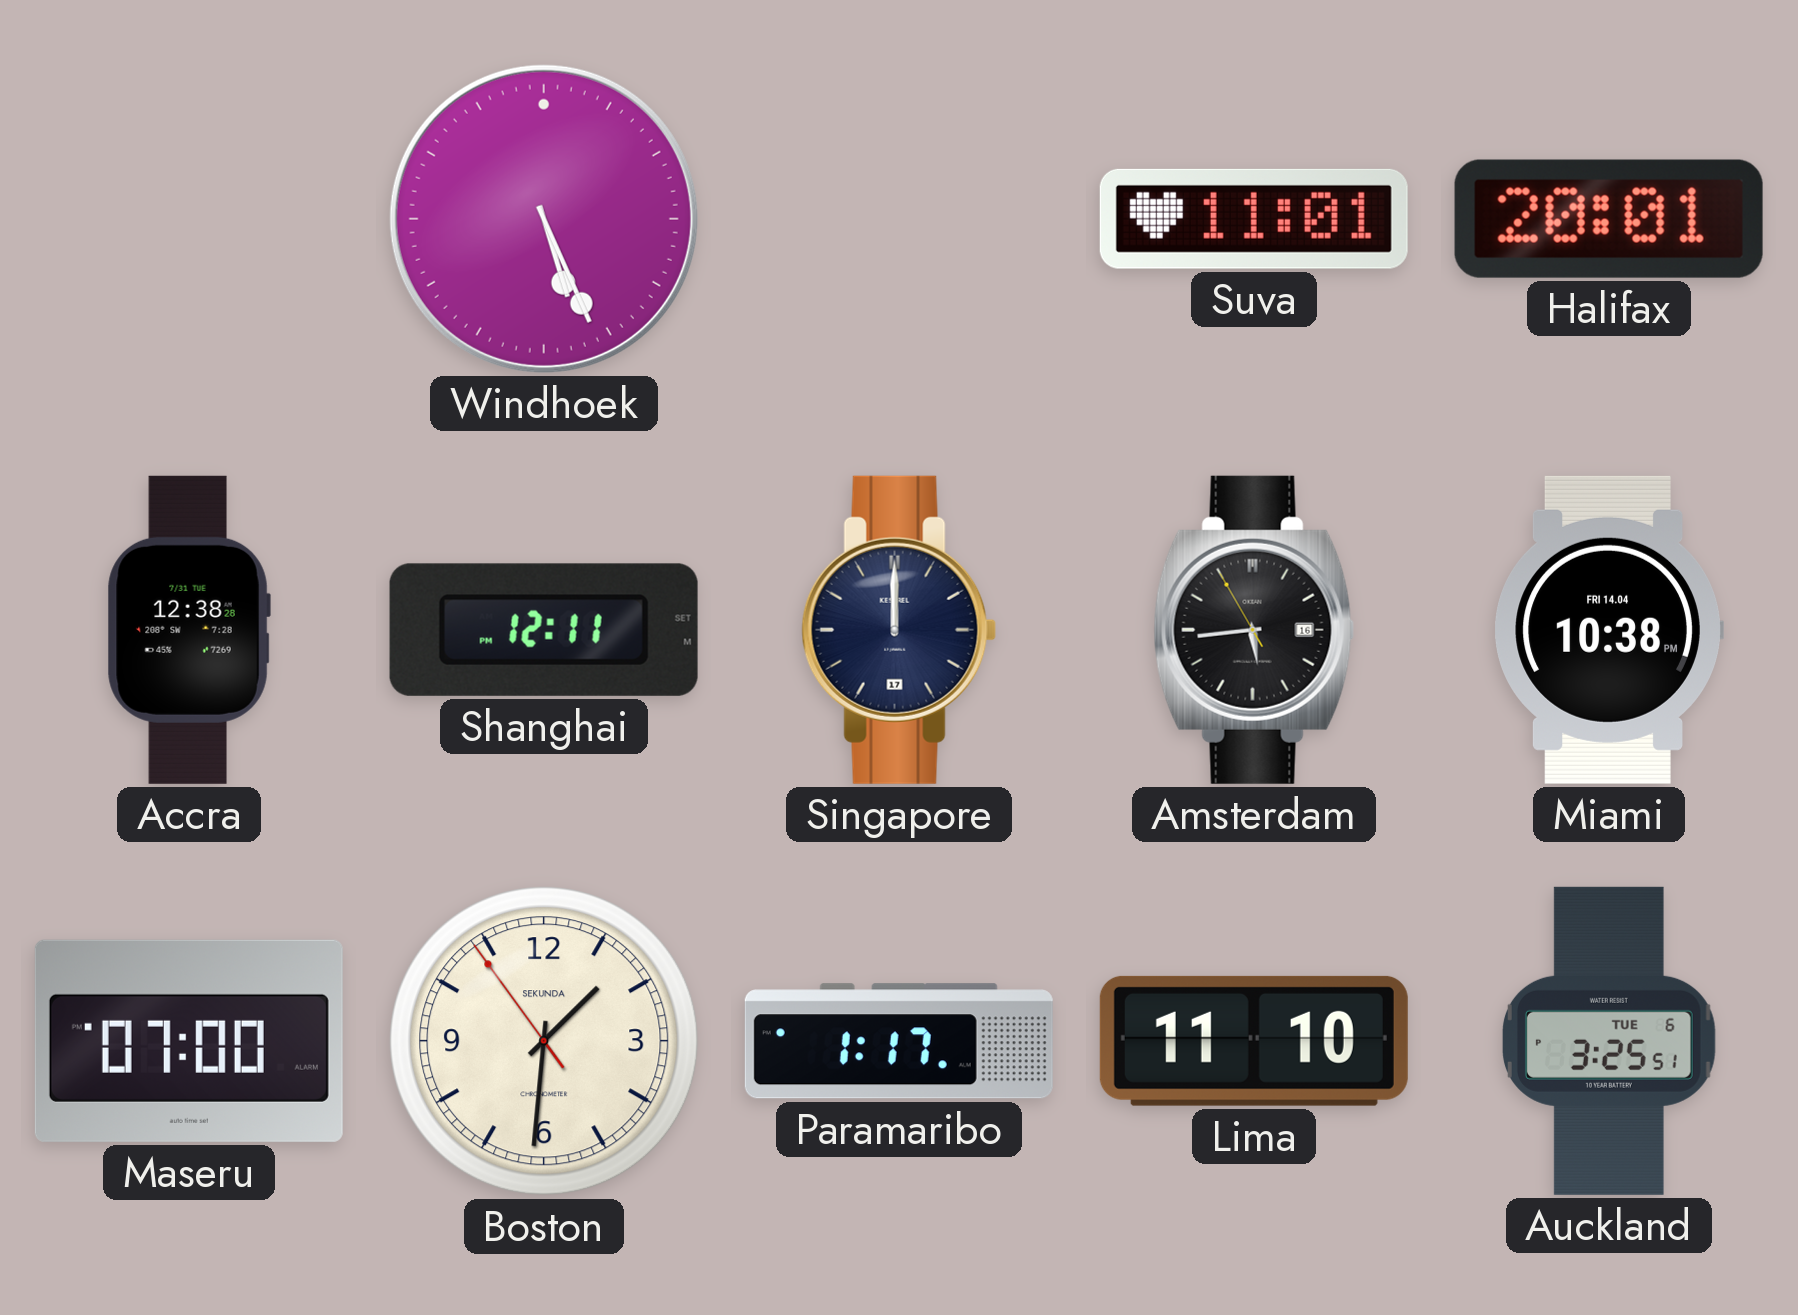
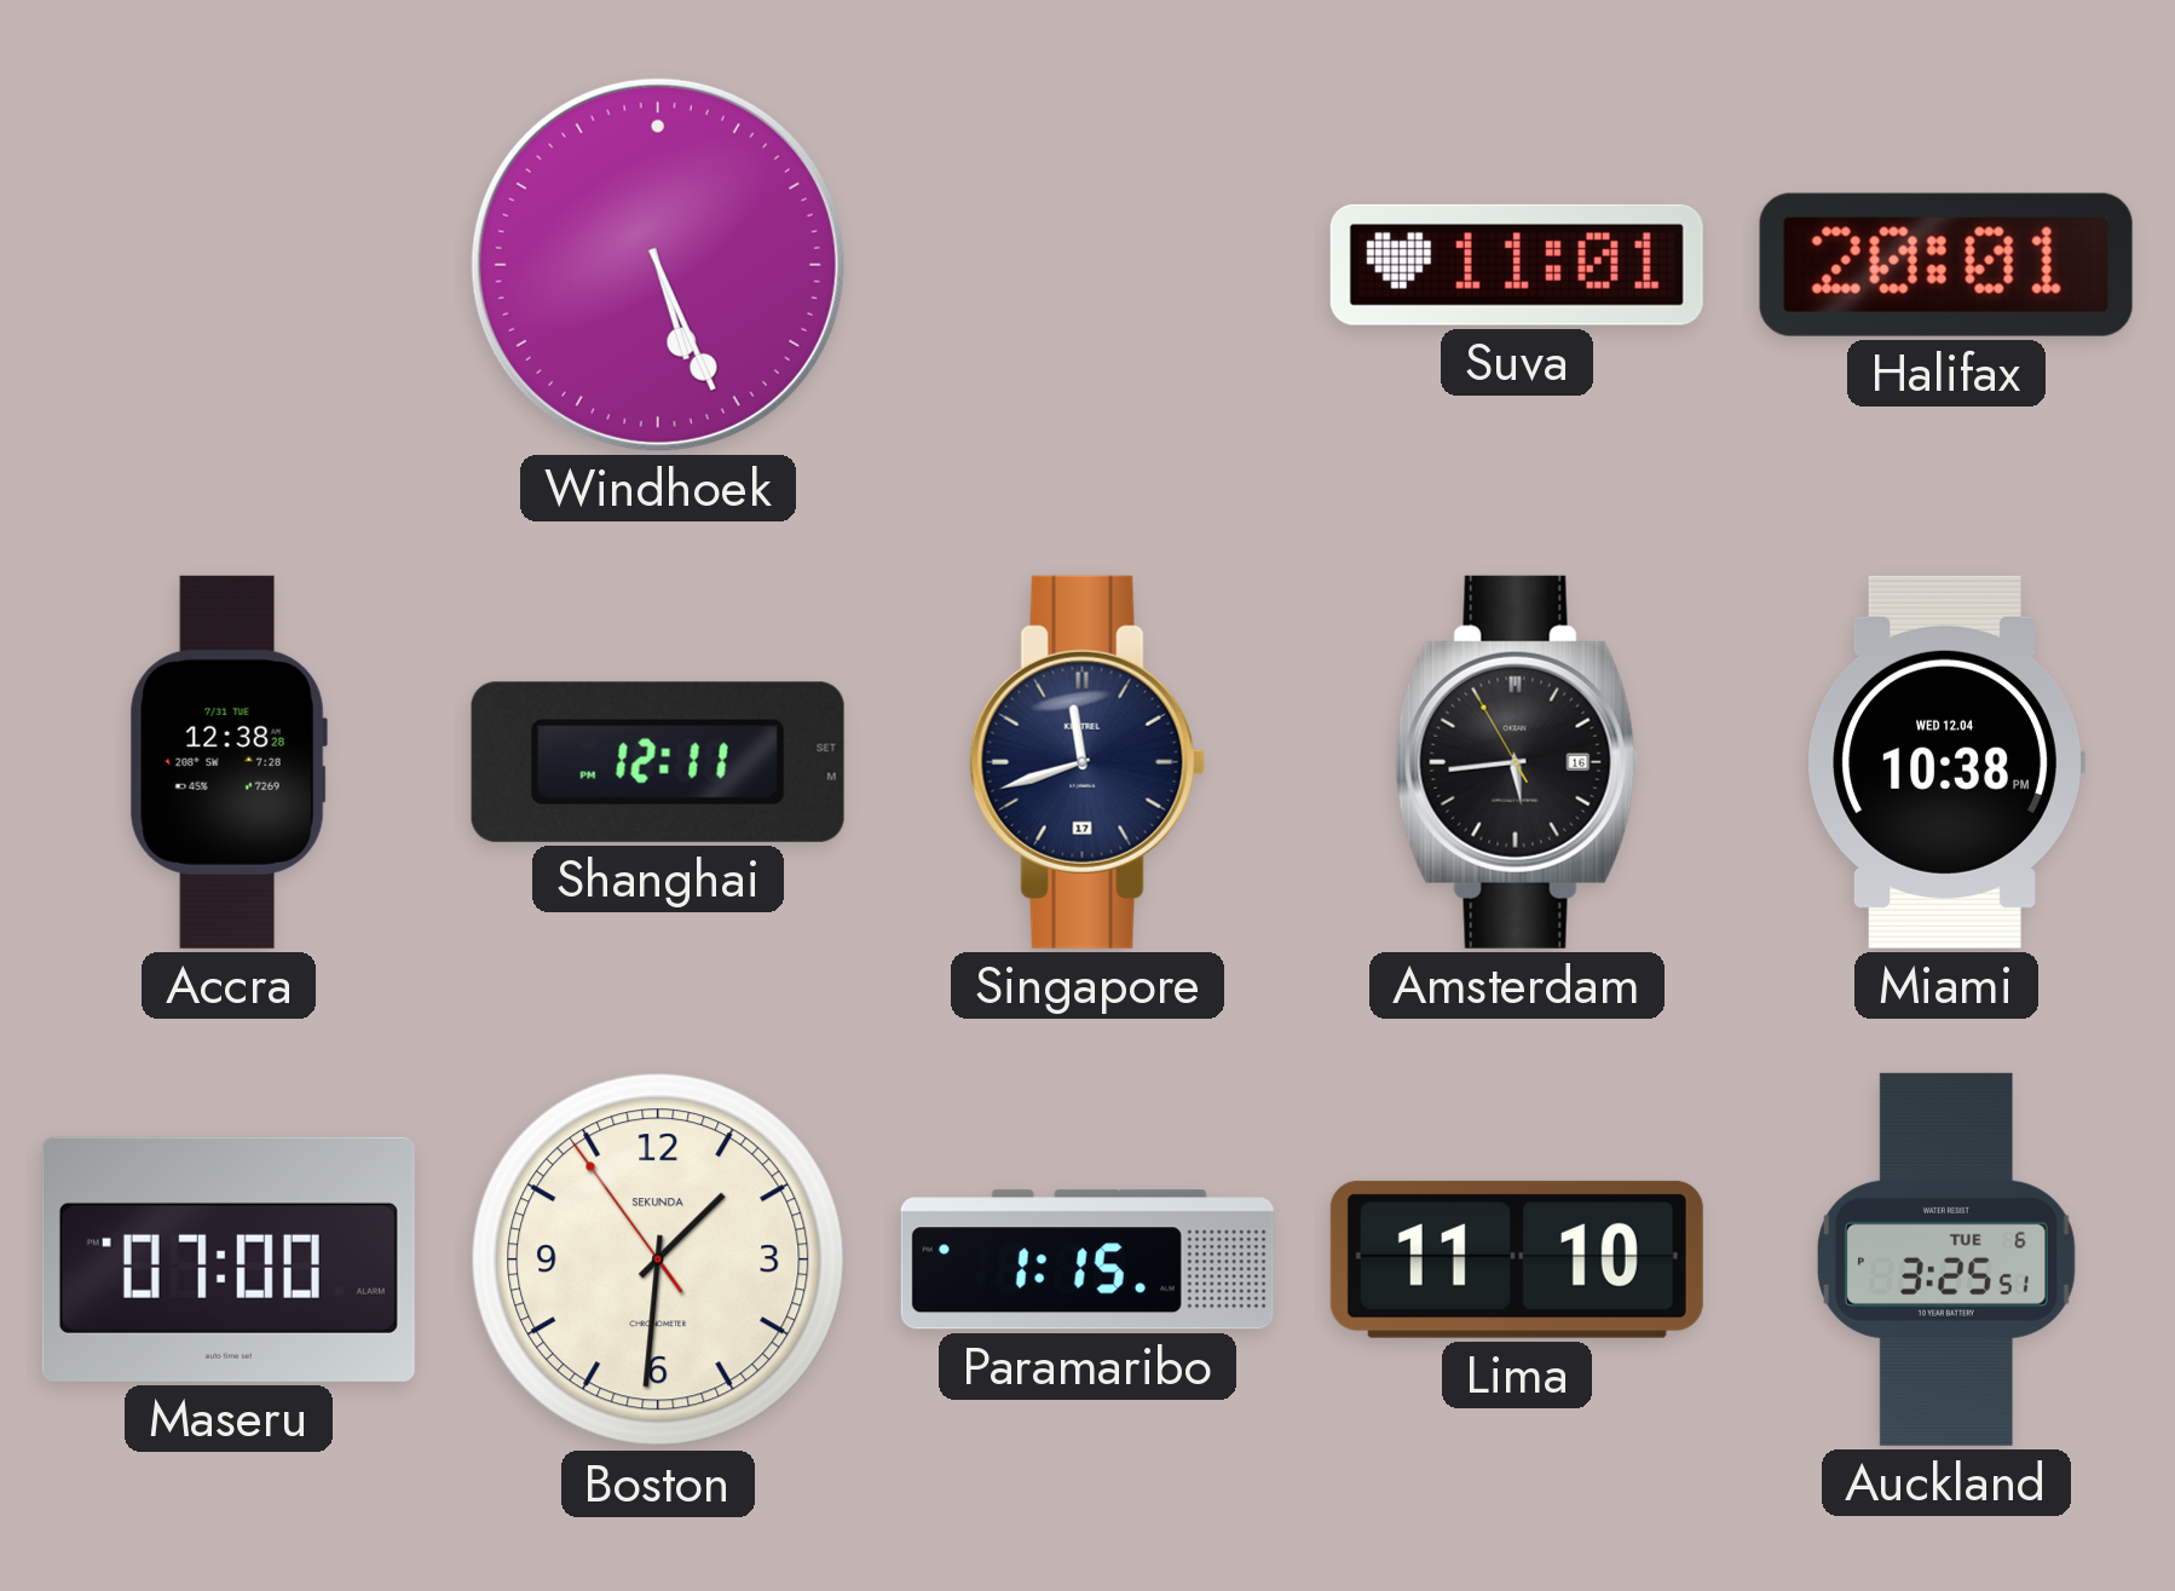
Singapore: 12:00 -> 11:42
Miami date: FRI 14.04 -> WED 12.04
Paramaribo: 1:17 -> 1:15
